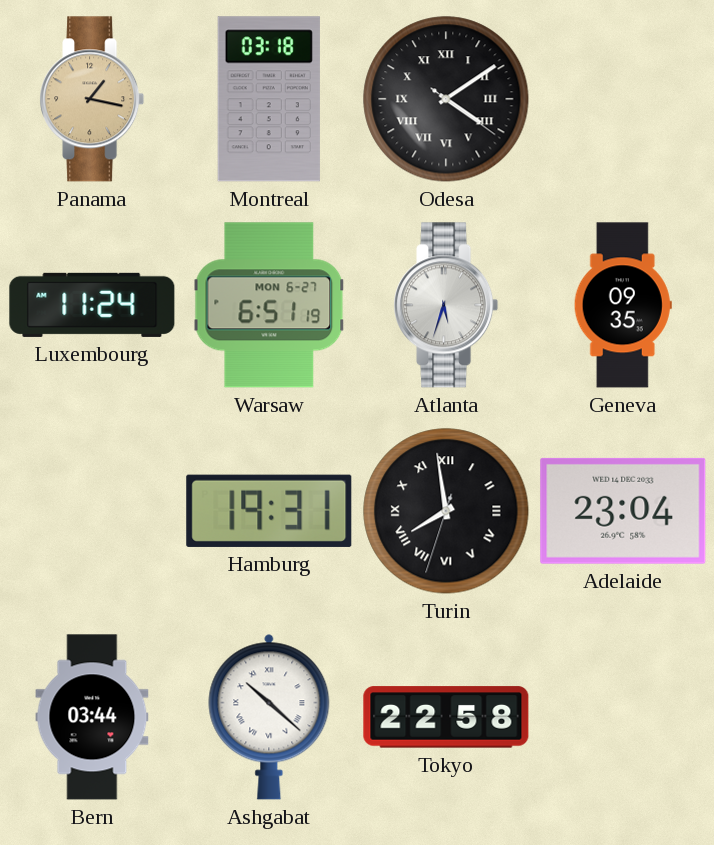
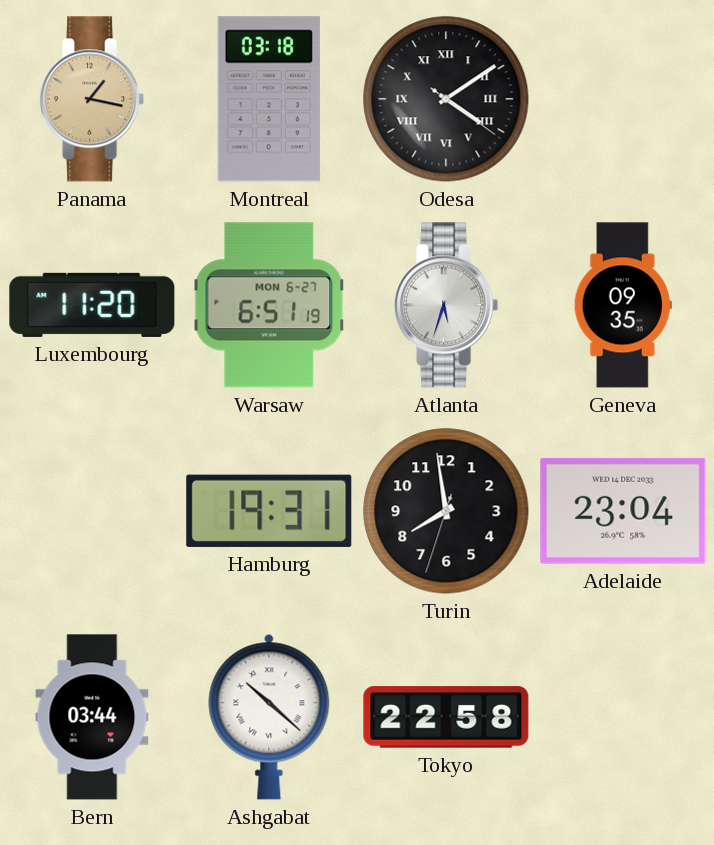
Luxembourg: 11:24 -> 11:20
Turin numerals: Roman -> Arabic
